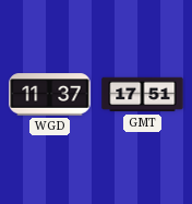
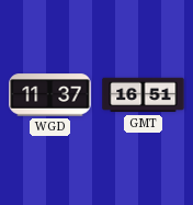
GMT: 17:51 -> 16:51
